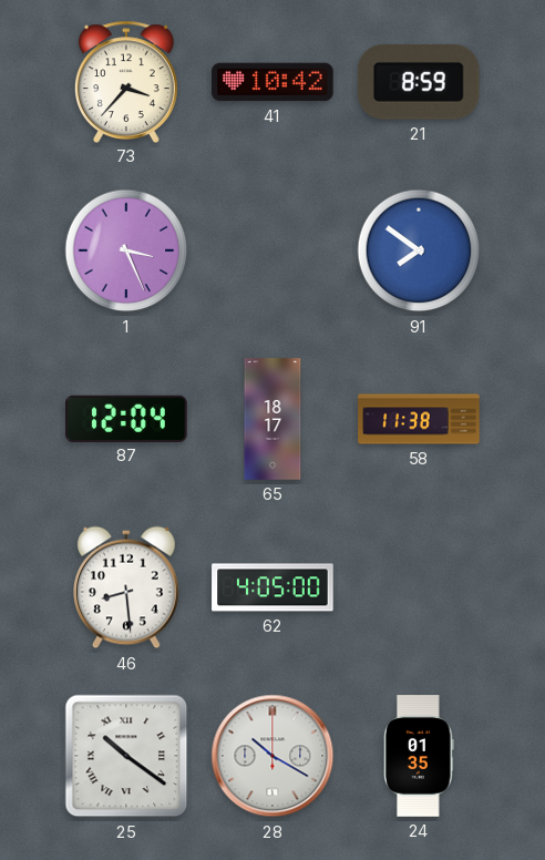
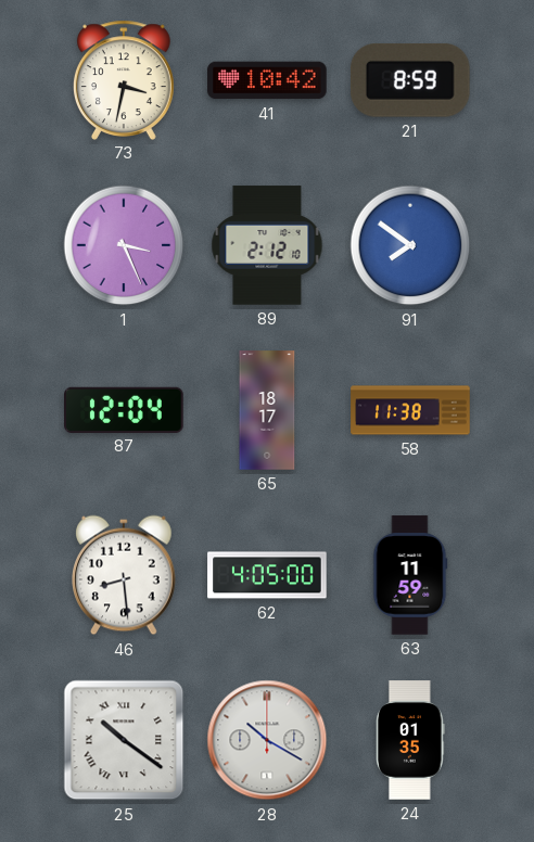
73: 3:37 -> 3:32
89: none -> 2:12
63: none -> 11:59
